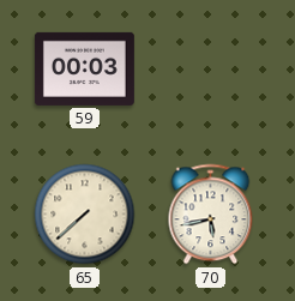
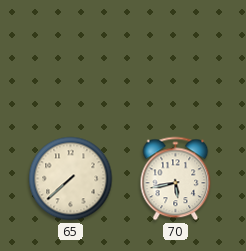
59: 00:03 -> none
